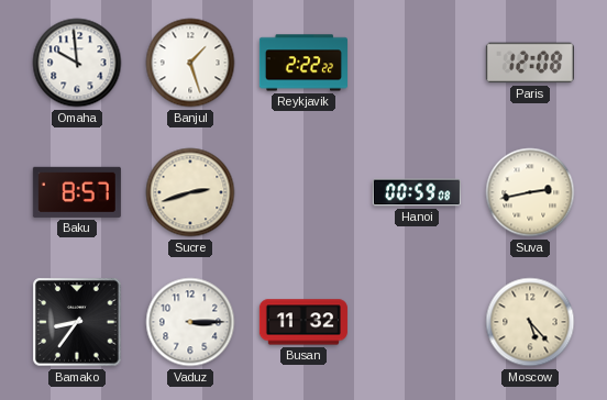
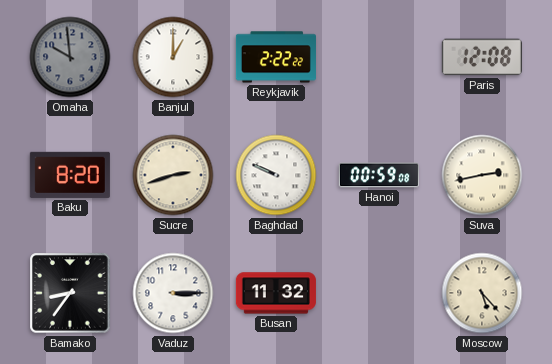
Omaha dial: white -> grey
Banjul: 1:27 -> 1:00
Baku: 8:57 -> 8:20
Baghdad: none -> 9:49
